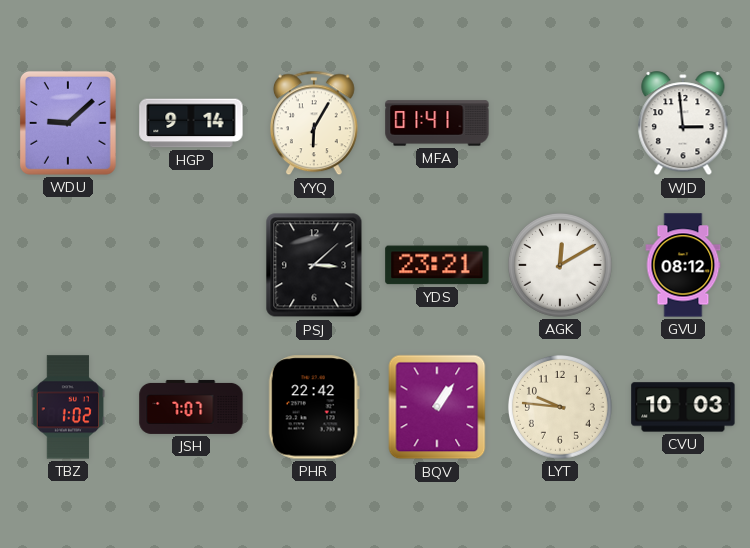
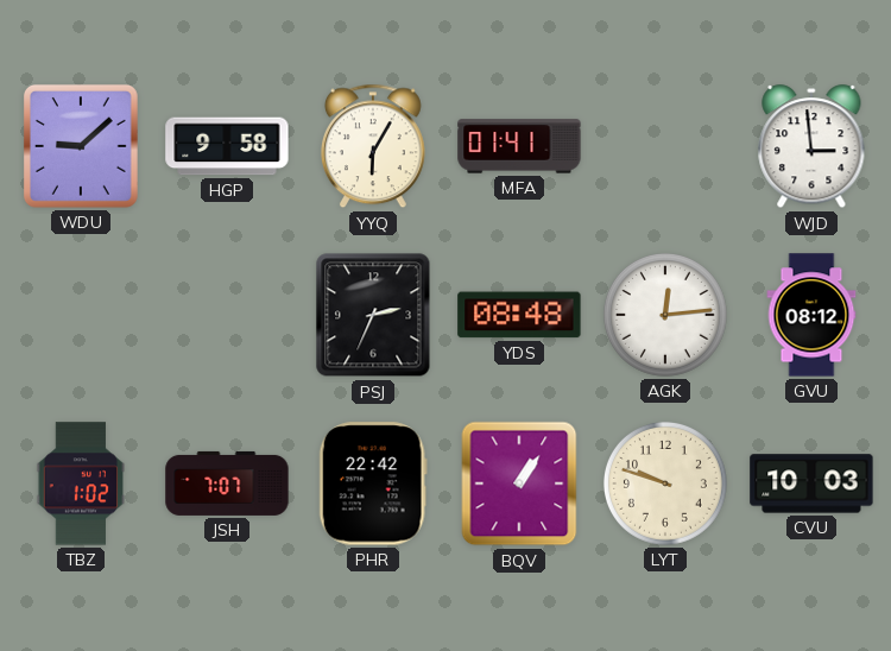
HGP: 9:14 -> 9:58
PSJ: 3:08 -> 2:34
YDS: 23:21 -> 08:48
AGK: 12:10 -> 12:14
LYT: 9:46 -> 9:48
